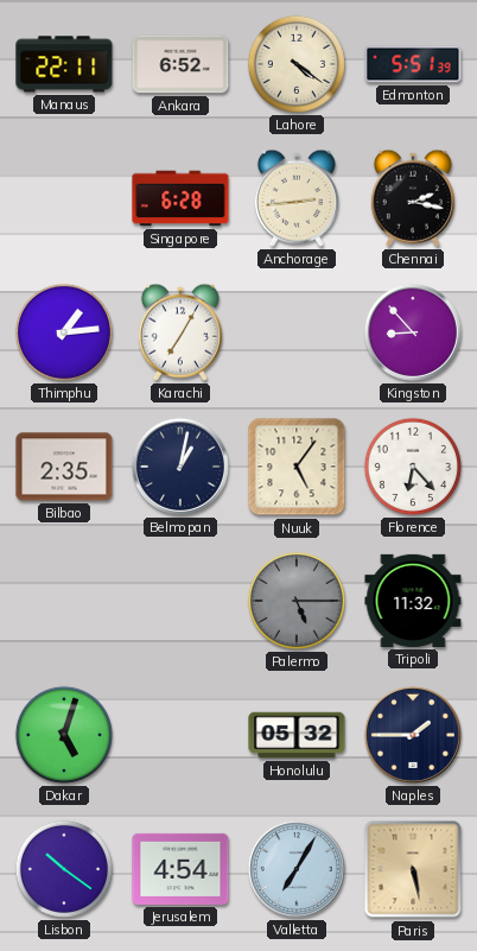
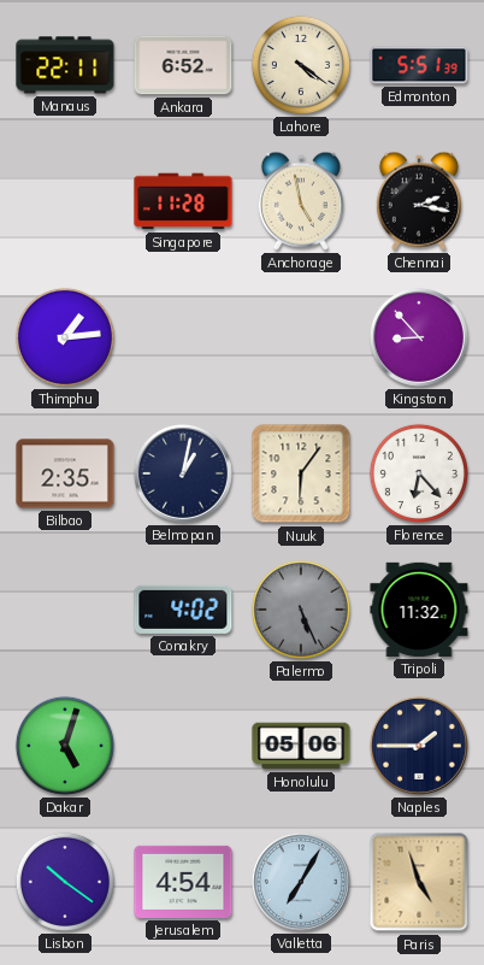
Singapore: 6:28 -> 11:28
Anchorage: 2:44 -> 4:58
Karachi: 7:05 -> none
Nuuk: 5:06 -> 6:06
Conakry: none -> 4:02
Palermo: 5:15 -> 5:26
Honolulu: 05:32 -> 05:06
Paris: 5:28 -> 4:57
